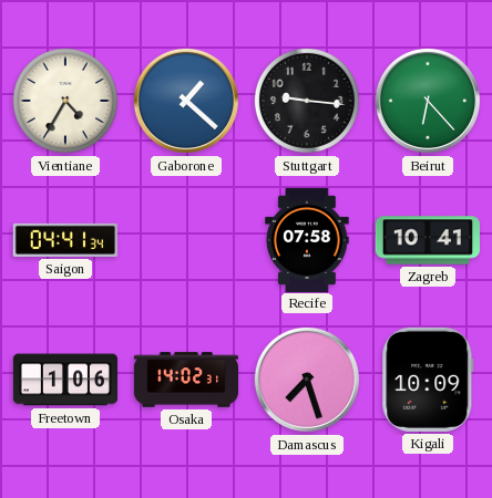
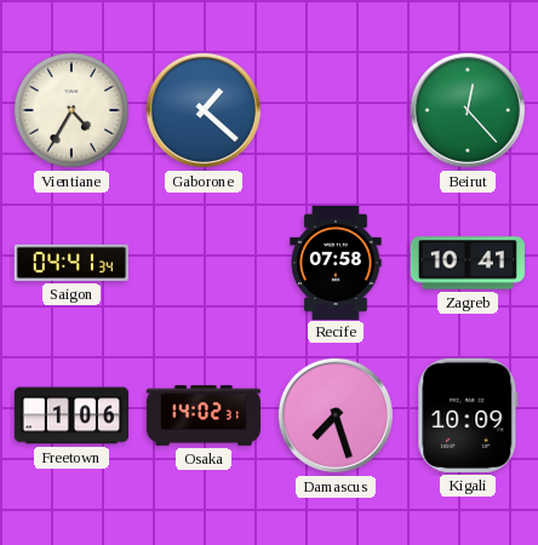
Stuttgart: 9:16 -> none
Beirut: 6:23 -> 12:23
